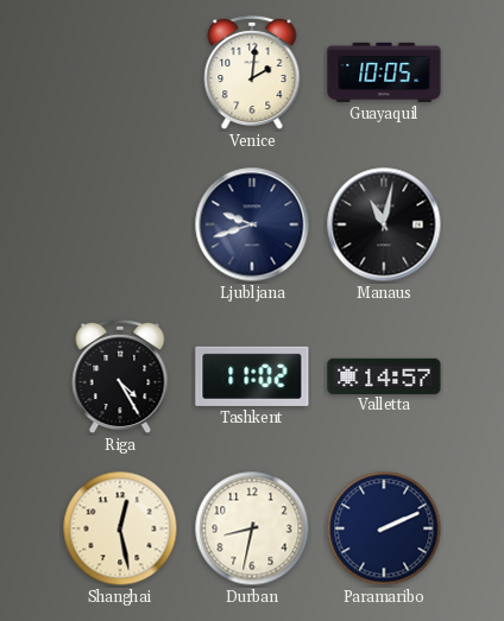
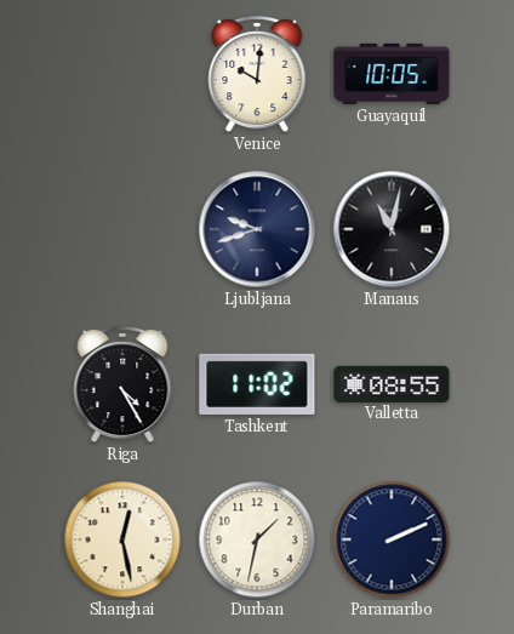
Venice: 2:01 -> 10:01
Valletta: 14:57 -> 08:55
Durban: 8:32 -> 1:32
